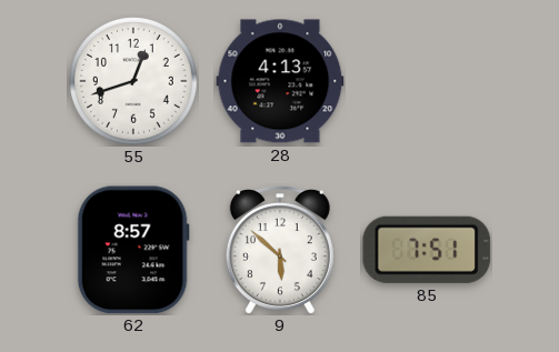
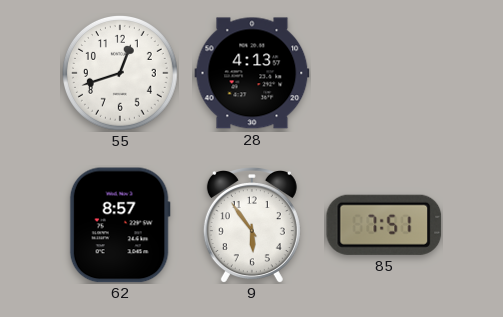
9: 5:52 -> 5:54
